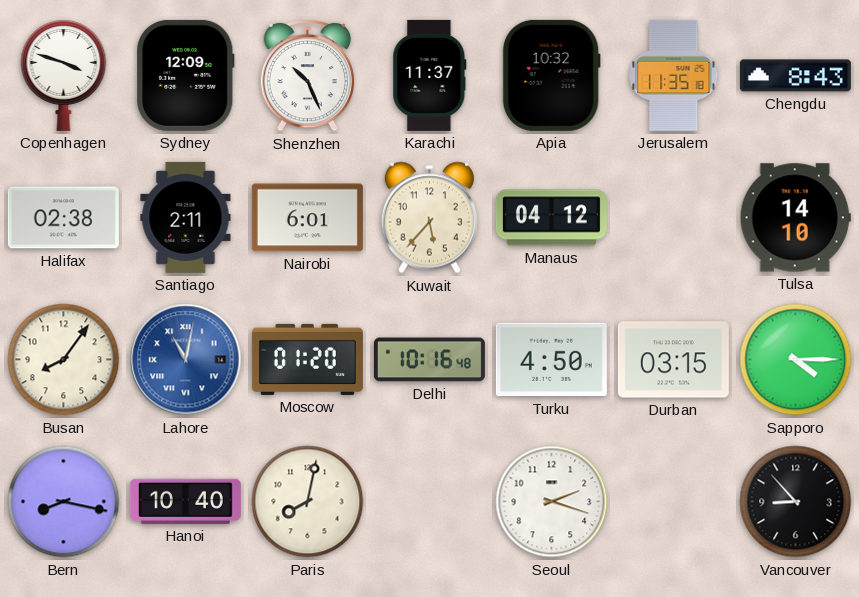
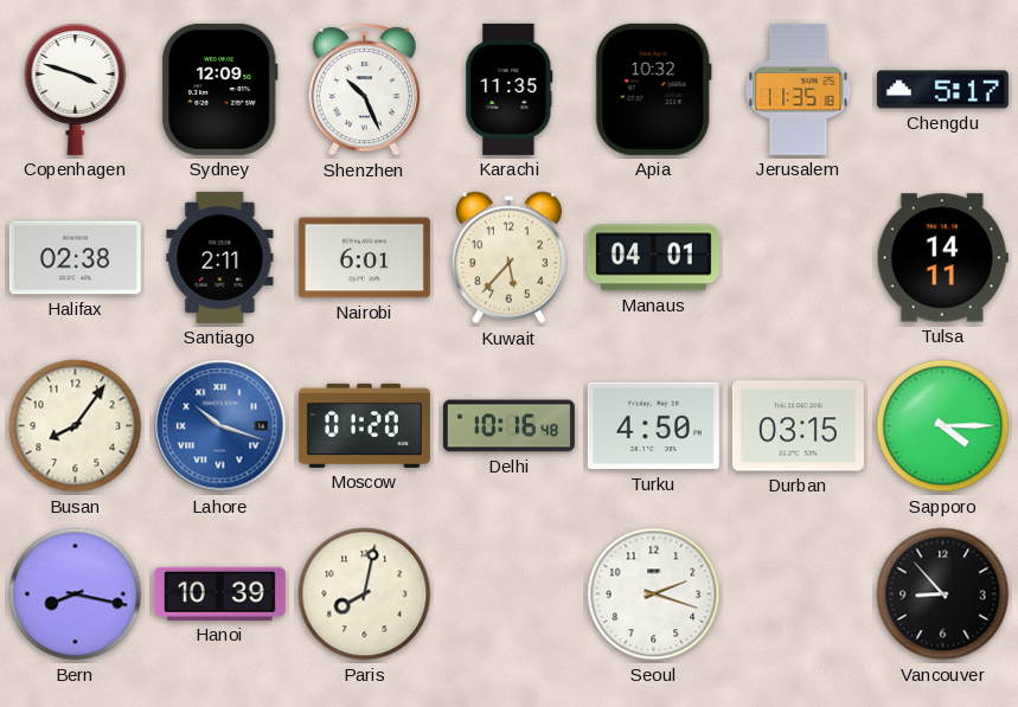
Karachi: 11:37 -> 11:35
Chengdu: 8:43 -> 5:17
Manaus: 04:12 -> 04:01
Tulsa: 14:10 -> 14:11
Lahore: 11:02 -> 10:18
Hanoi: 10:40 -> 10:39
